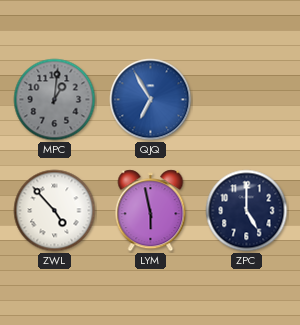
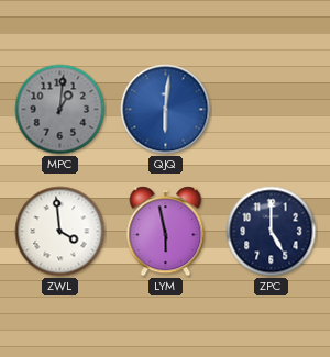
QJQ: 6:55 -> 6:01
ZWL: 4:53 -> 3:59
